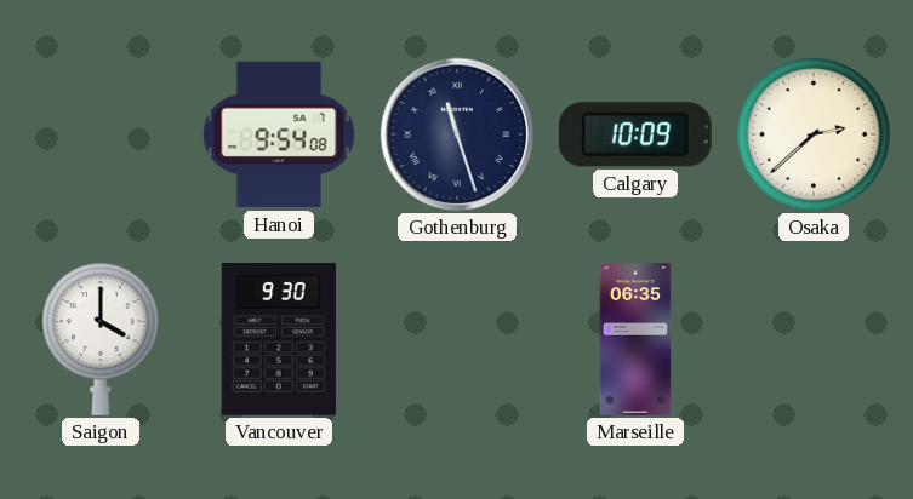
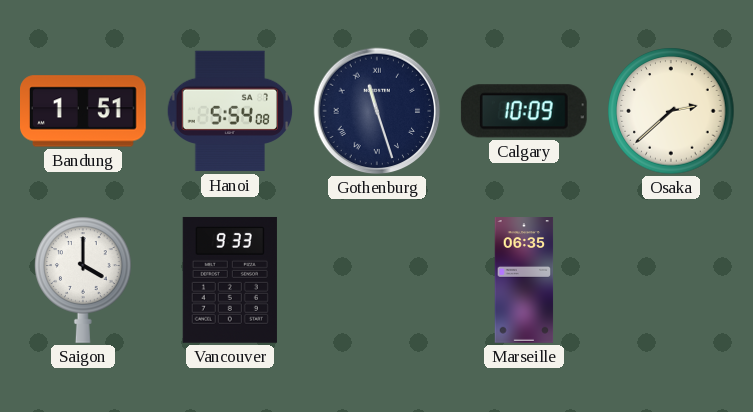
Bandung: none -> 1:51
Hanoi: 9:54 -> 5:54
Vancouver: 9:30 -> 9:33
